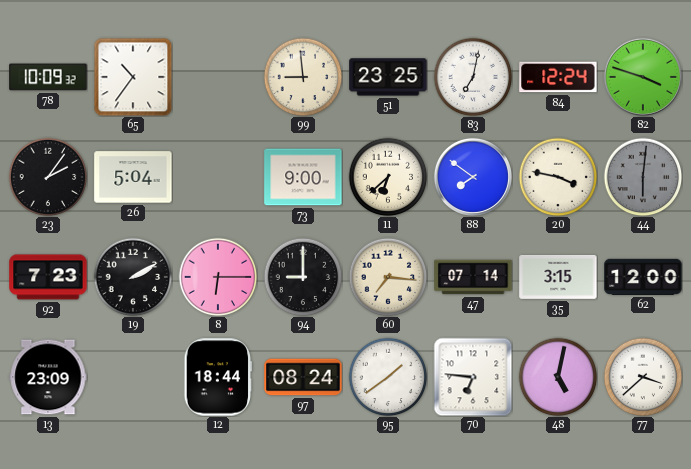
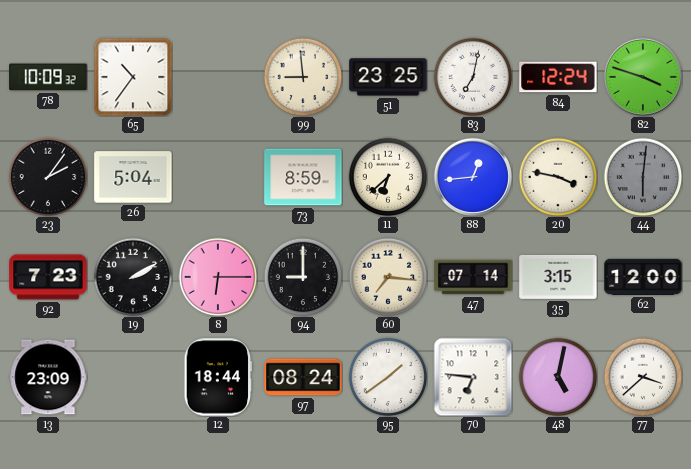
73: 9:00 -> 8:59
88: 7:51 -> 12:44
